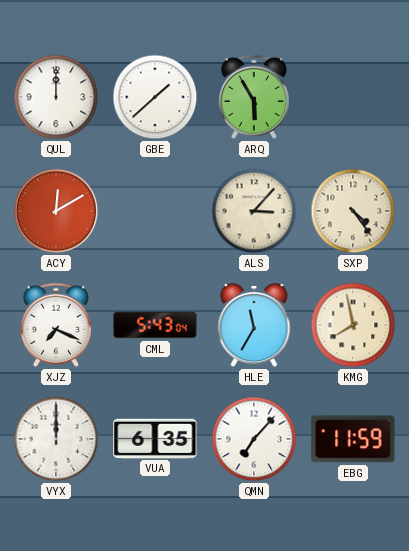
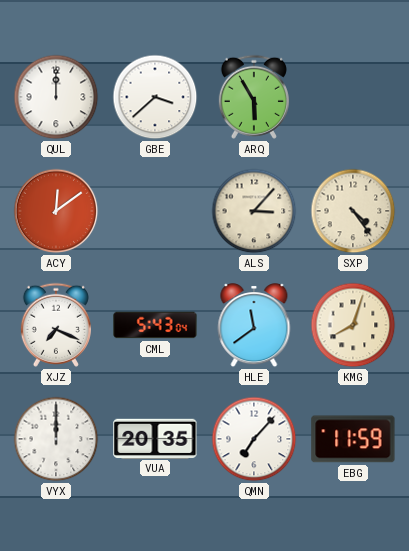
GBE: 1:38 -> 3:38
ACY: 12:10 -> 12:09
HLE: 11:35 -> 11:39
KMG: 7:58 -> 8:03
VUA: 6:35 -> 20:35
